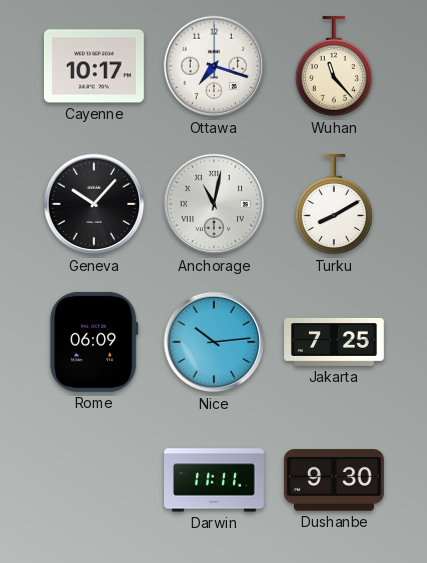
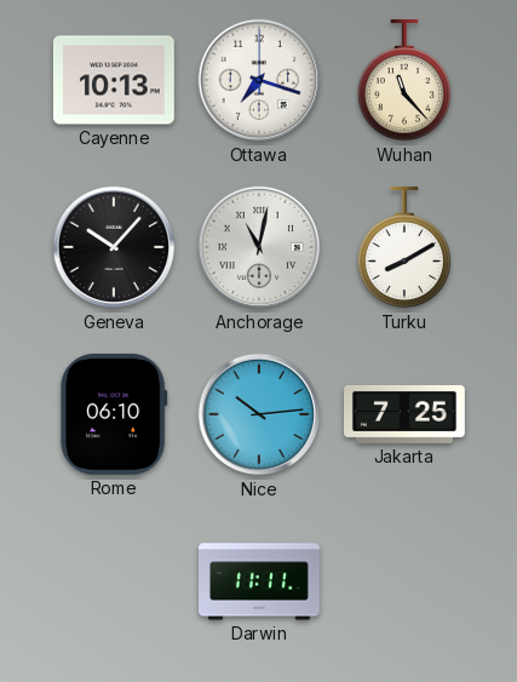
Cayenne: 10:17 -> 10:13
Rome: 06:09 -> 06:10
Dushanbe: 9:30 -> none
